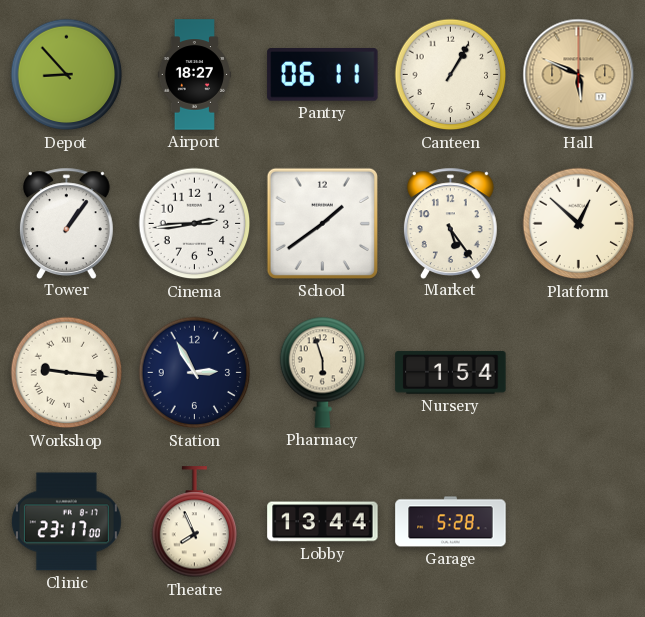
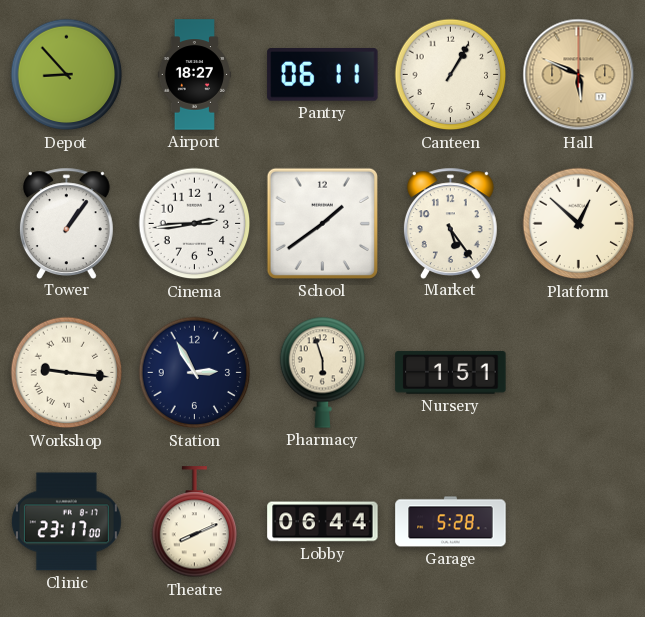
Nursery: 1:54 -> 1:51
Theatre: 7:56 -> 8:11
Lobby: 13:44 -> 06:44
